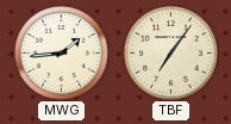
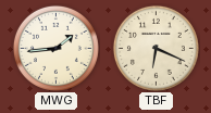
TBF: 7:06 -> 6:19
